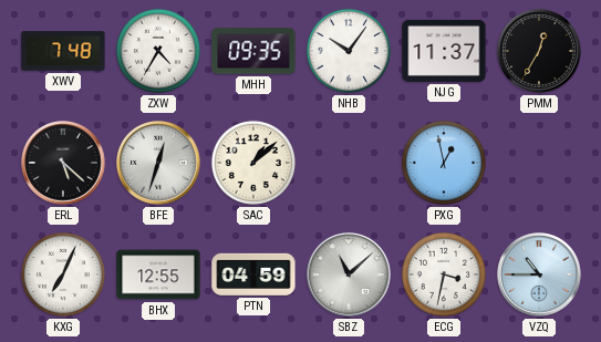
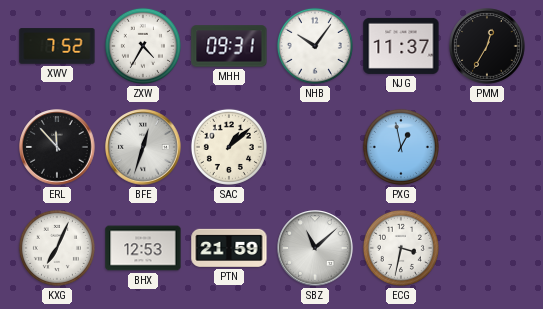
XWV: 7:48 -> 7:52
MHH: 09:35 -> 09:31
ERL: 5:22 -> 11:53
BHX: 12:55 -> 12:53
PTN: 04:59 -> 21:59
VZQ: 10:45 -> none
